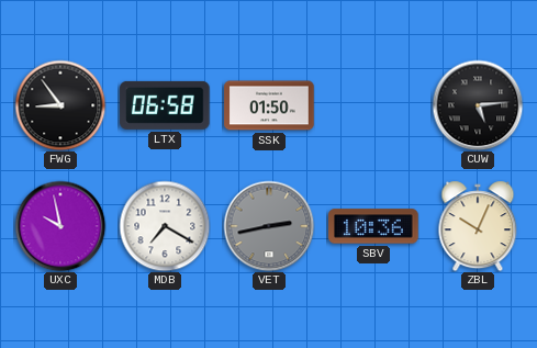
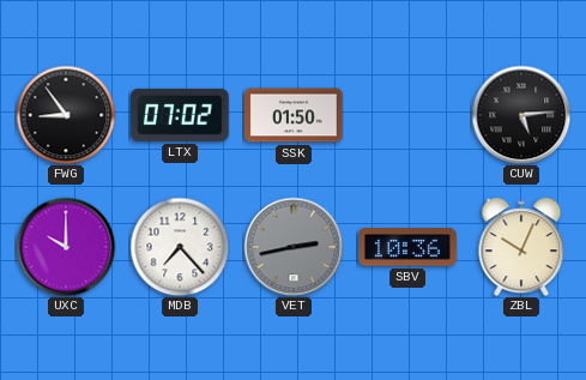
LTX: 06:58 -> 07:02
UXC: 9:58 -> 10:00
MDB: 7:20 -> 7:23
